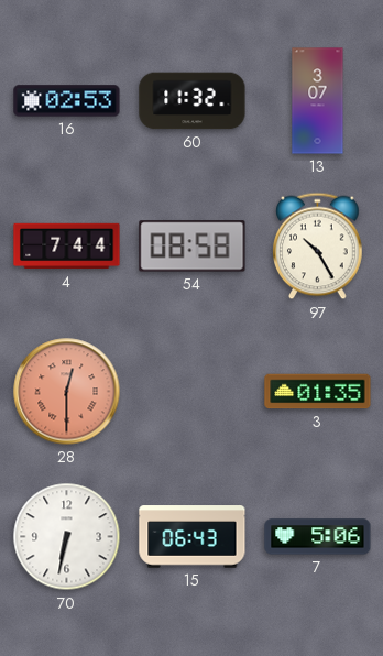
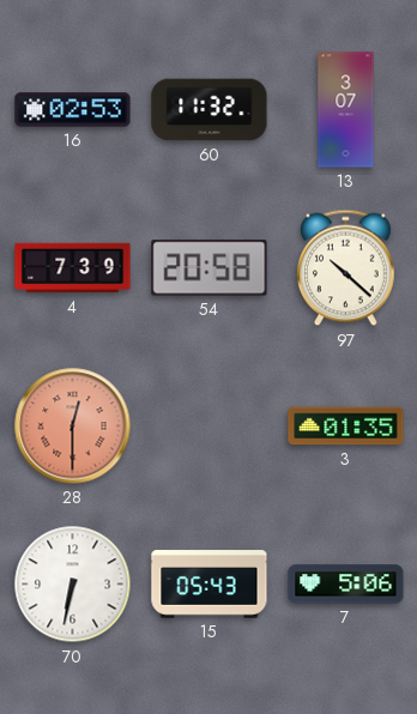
4: 7:44 -> 7:39
54: 08:58 -> 20:58
97: 10:25 -> 10:22
15: 06:43 -> 05:43
